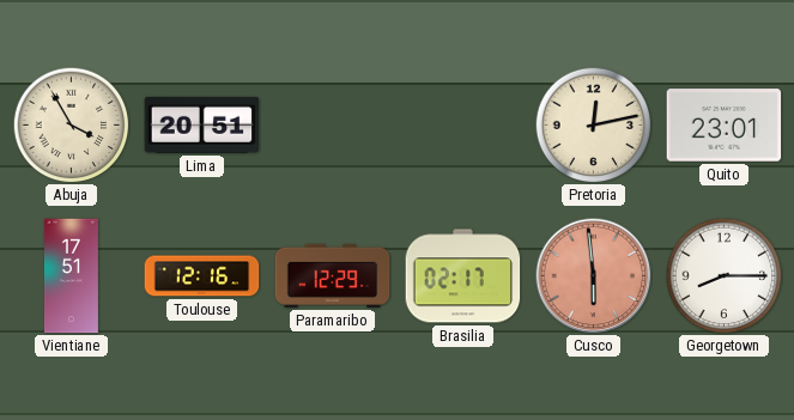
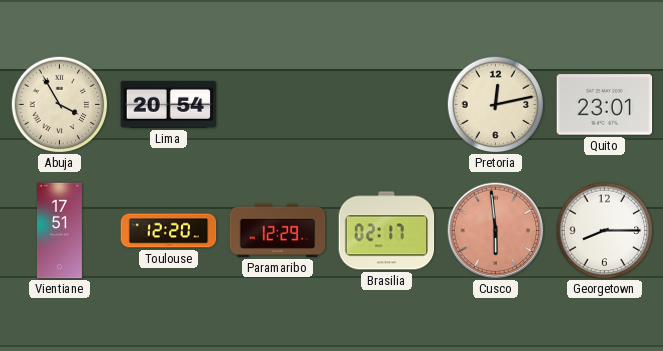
Lima: 20:51 -> 20:54
Toulouse: 12:16 -> 12:20
